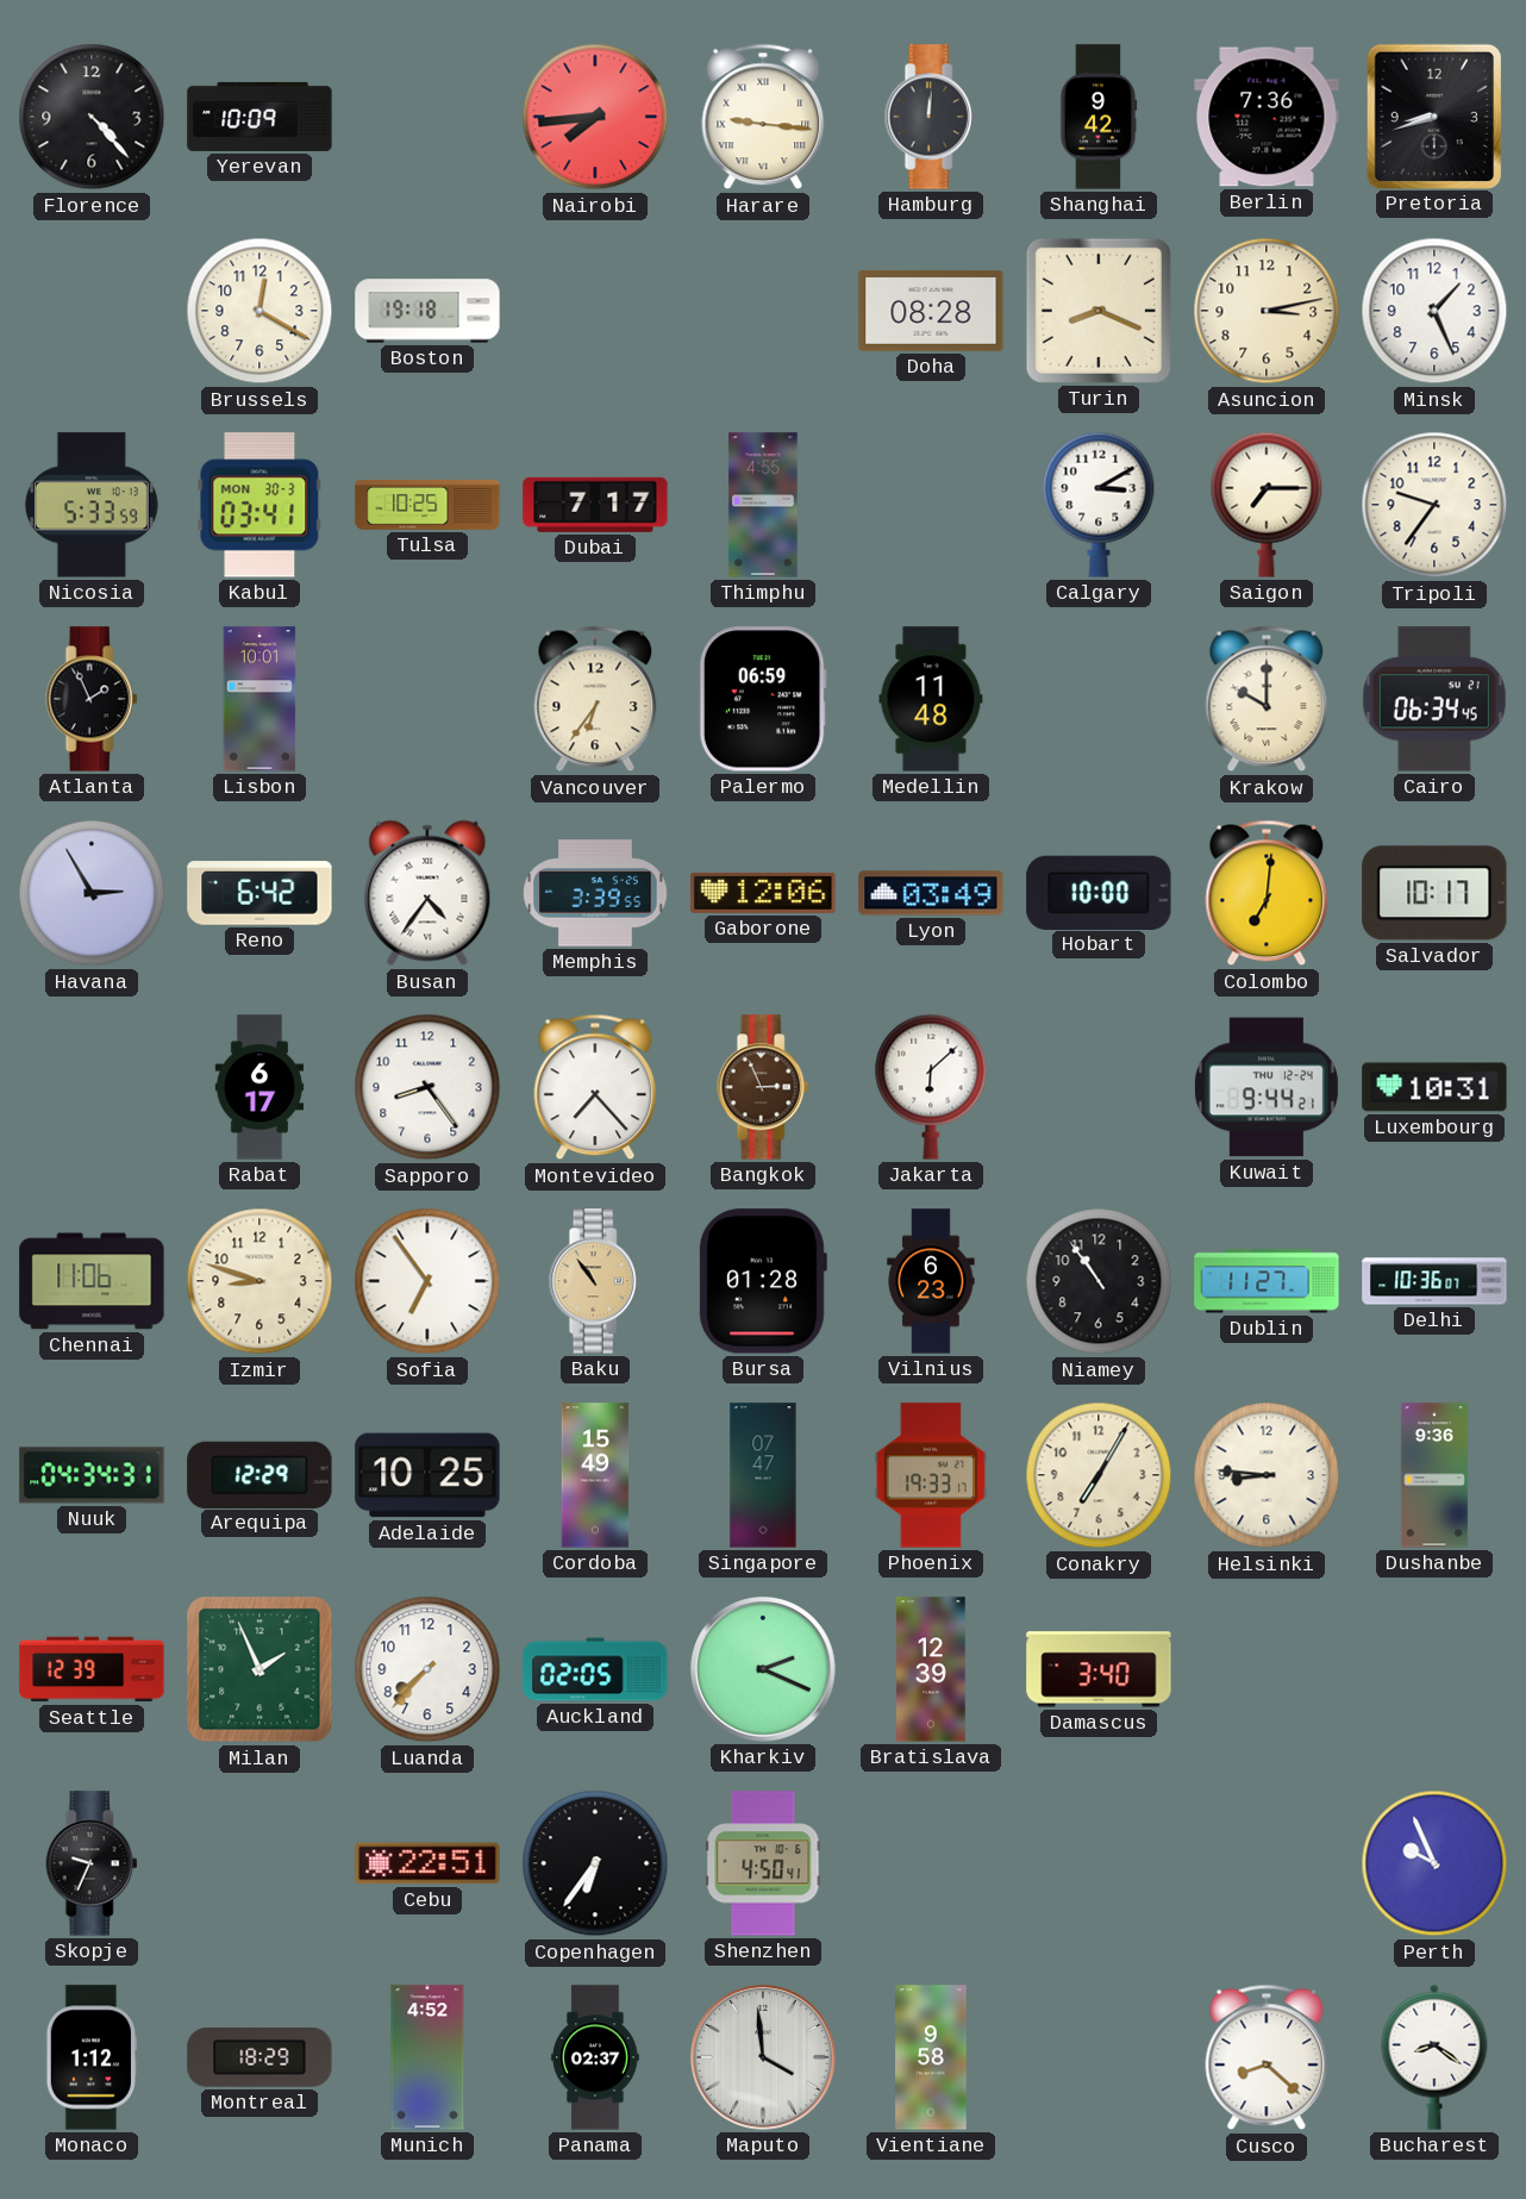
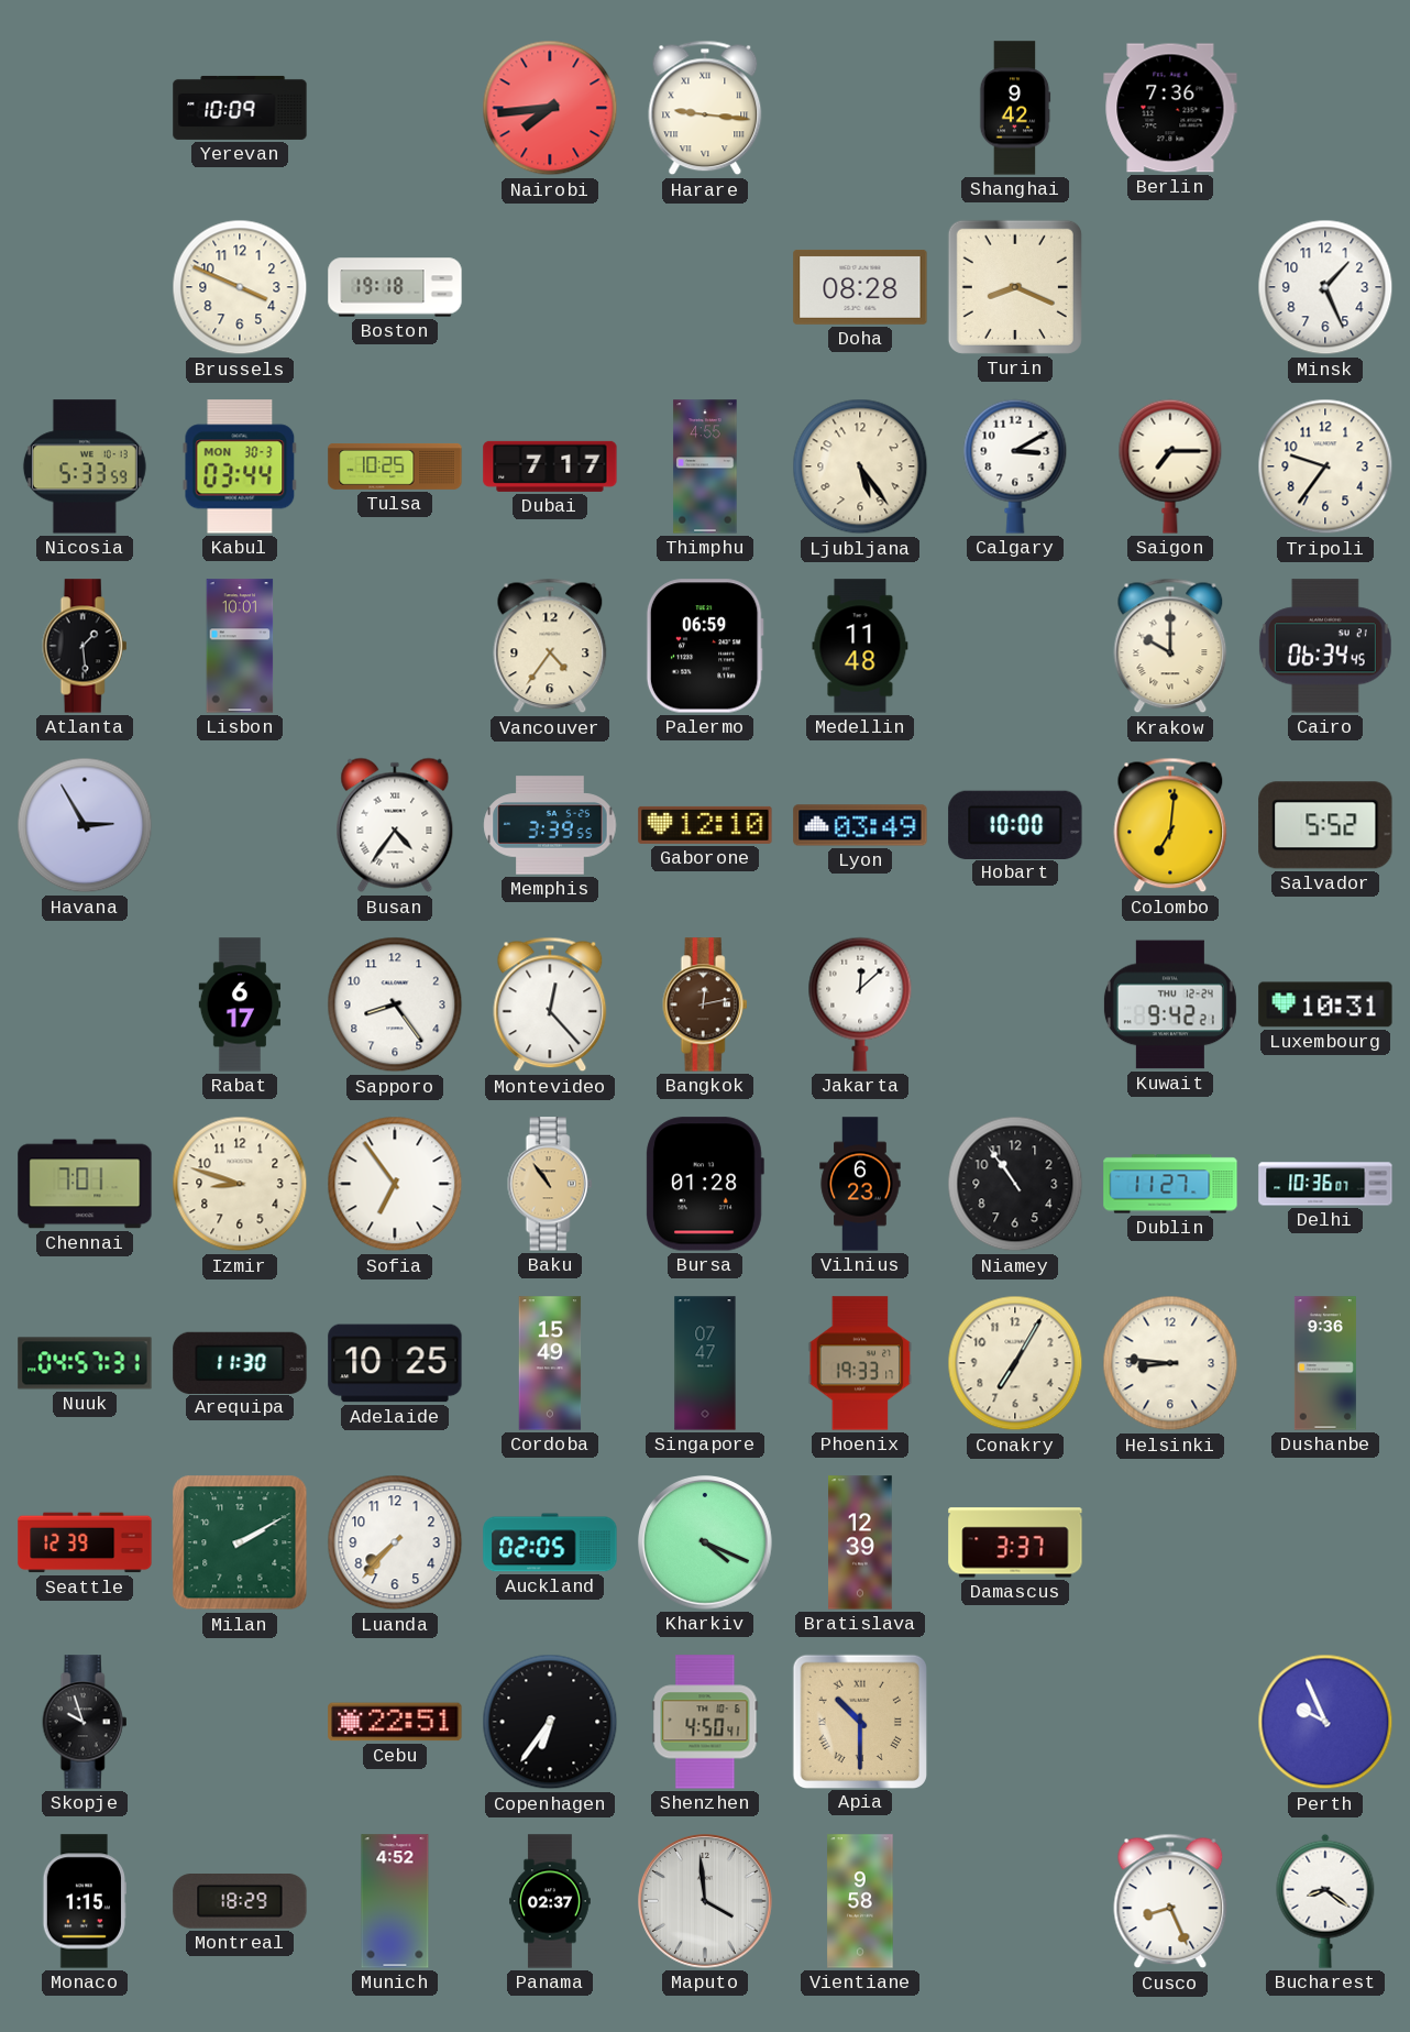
Florence: 4:23 -> none
Hamburg: 12:01 -> none
Pretoria: 8:42 -> none
Brussels: 12:20 -> 3:49
Asuncion: 3:13 -> none
Kabul: 03:41 -> 03:44
Ljubljana: none -> 5:24
Atlanta: 1:56 -> 1:29
Vancouver: 6:36 -> 4:36
Reno: 6:42 -> none
Gaborone: 12:06 -> 12:10
Salvador: 10:17 -> 5:52
Montevideo: 7:23 -> 12:23
Bangkok: 2:56 -> 12:13
Jakarta: 6:08 -> 12:08
Kuwait: 9:44 -> 9:42
Chennai: 11:06 -> 7:01
Nuuk: 04:34 -> 04:57
Arequipa: 12:29 -> 11:30
Milan: 1:56 -> 2:10
Kharkiv: 2:19 -> 4:19
Damascus: 3:40 -> 3:37
Skopje: 9:34 -> 9:57
Apia: none -> 10:30
Monaco: 1:12 -> 1:15
Cusco: 8:22 -> 8:26
